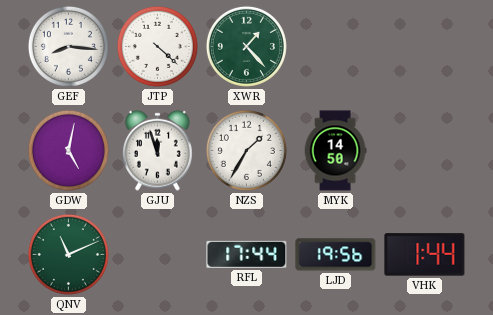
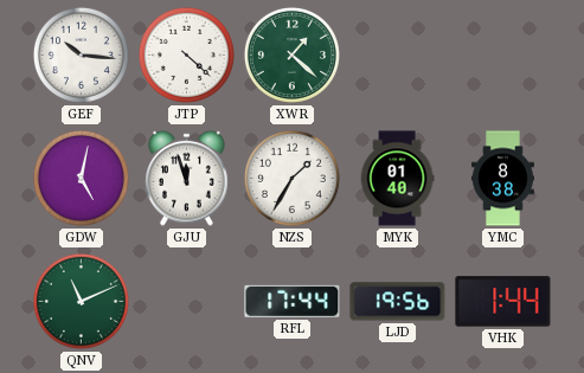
GEF: 8:16 -> 10:16
XWR: 1:23 -> 1:22
MYK: 14:50 -> 01:40
YMC: none -> 8:38
